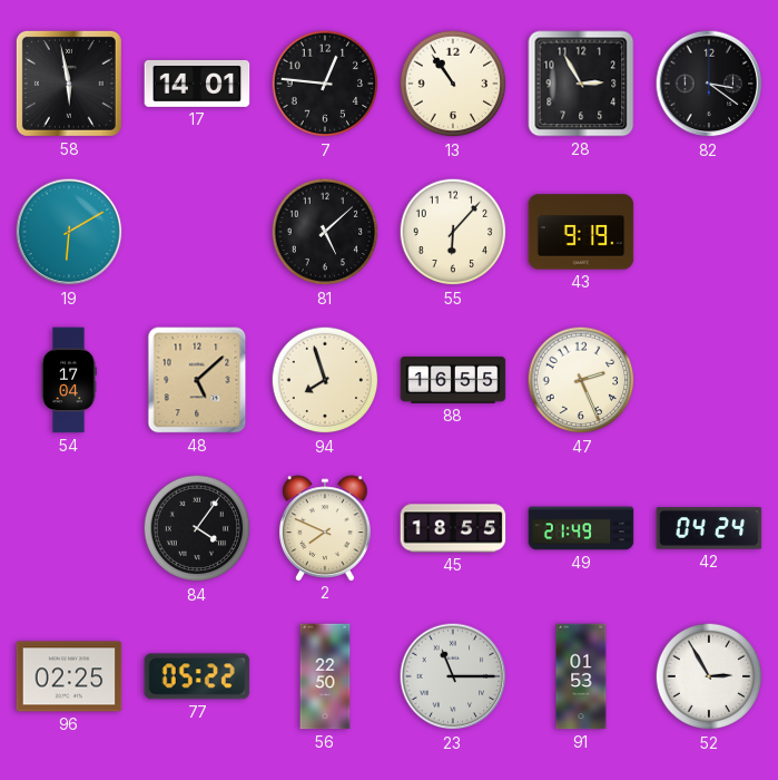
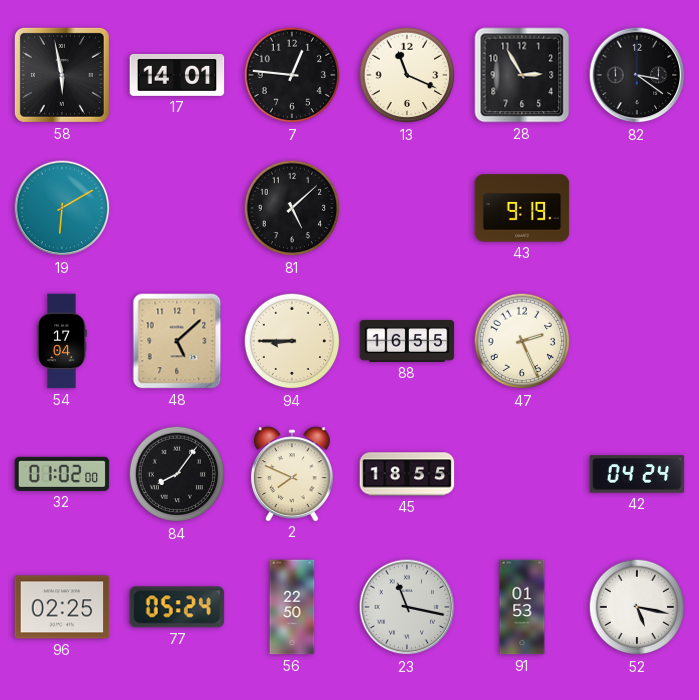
13: 10:54 -> 11:19
55: 6:07 -> none
94: 7:57 -> 8:45
32: none -> 01:02
84: 4:06 -> 8:06
49: 21:49 -> none
77: 05:22 -> 05:24
23: 11:15 -> 11:17
52: 2:55 -> 5:17
